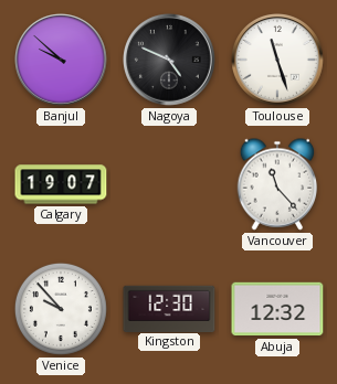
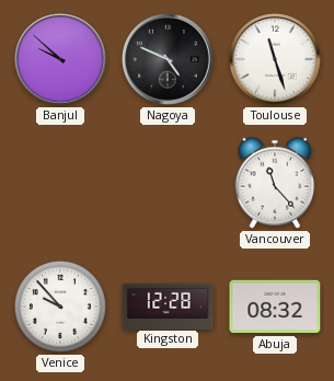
Calgary: 19:07 -> none
Kingston: 12:30 -> 12:28
Abuja: 12:32 -> 08:32
